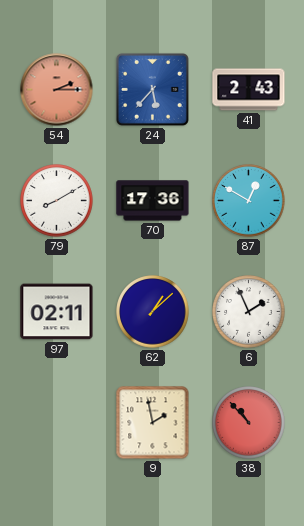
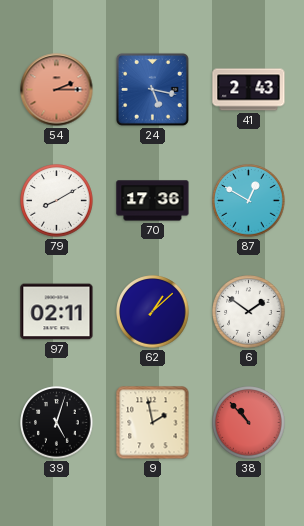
24: 5:37 -> 5:17
6: 1:56 -> 1:51
39: none -> 5:03
